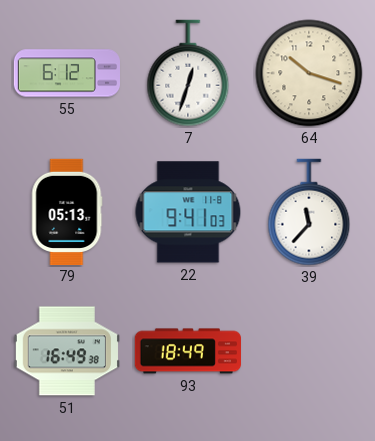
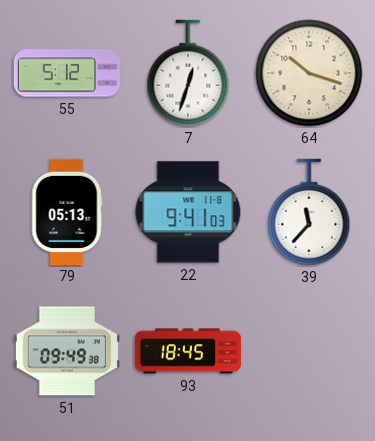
55: 6:12 -> 5:12
51: 16:49 -> 09:49
93: 18:49 -> 18:45
